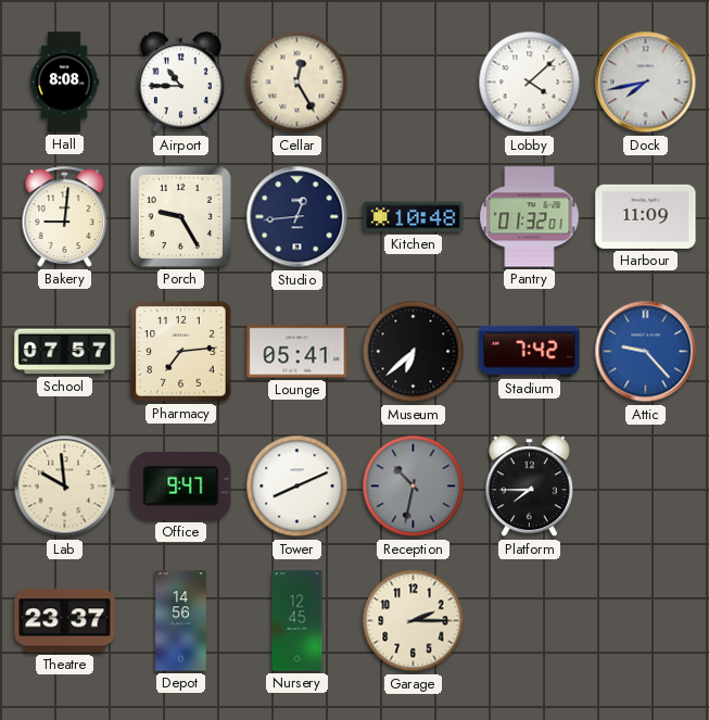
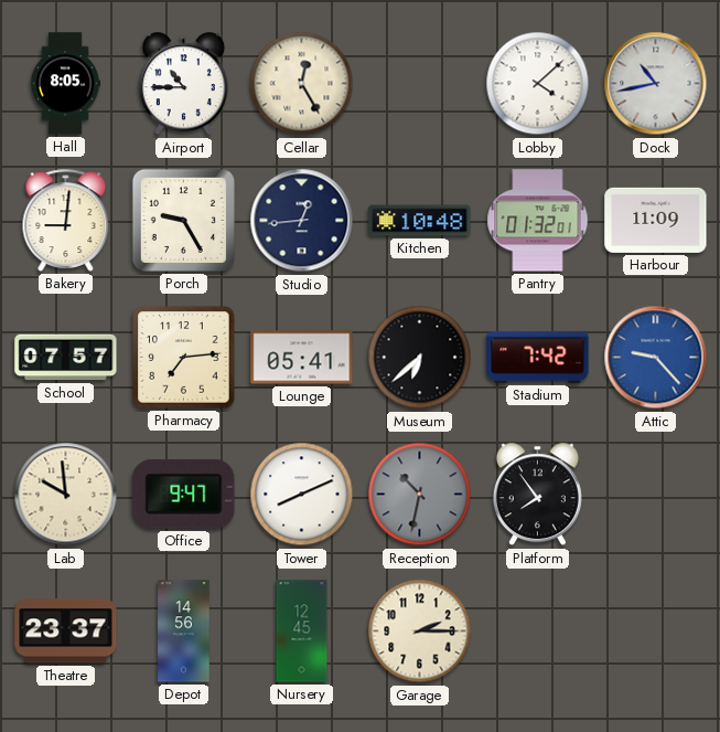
Hall: 8:08 -> 8:05
Dock: 7:43 -> 10:43
Platform: 7:45 -> 7:54
